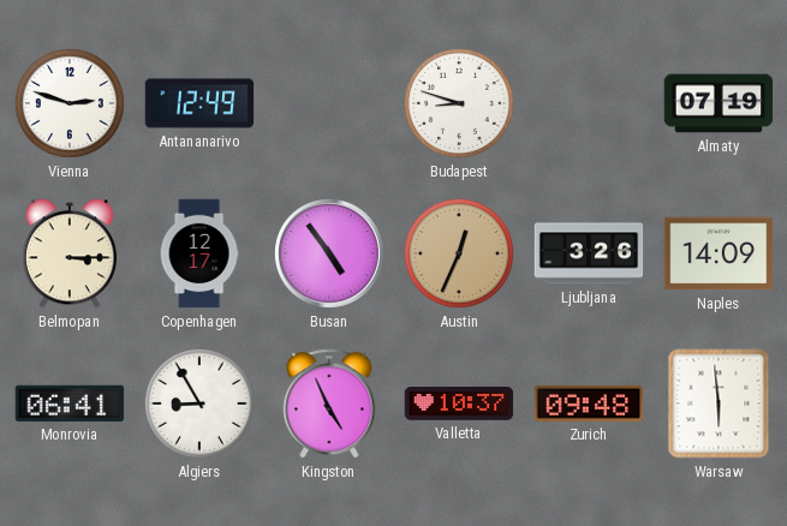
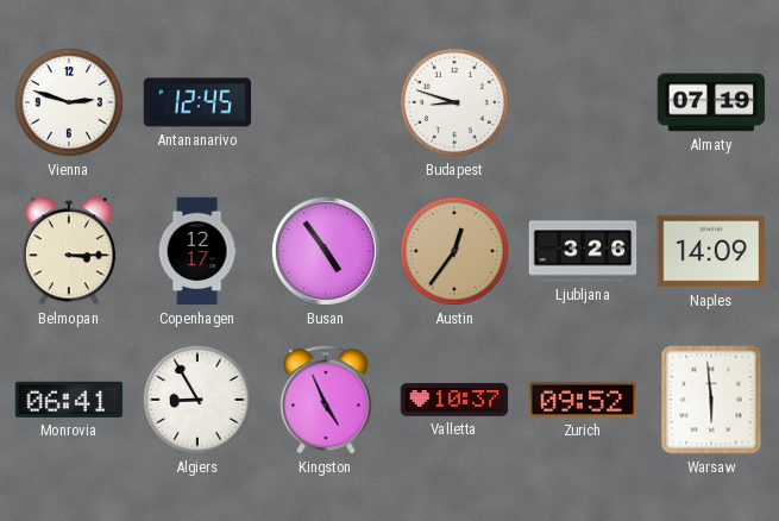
Antananarivo: 12:49 -> 12:45
Austin: 12:34 -> 12:36
Zurich: 09:48 -> 09:52
